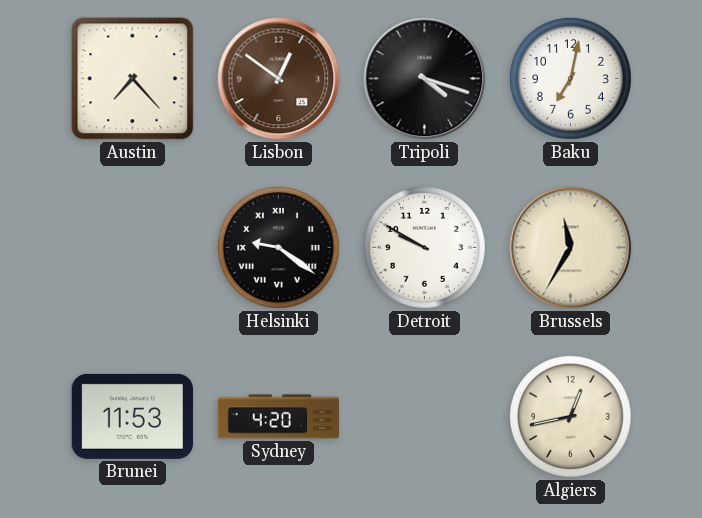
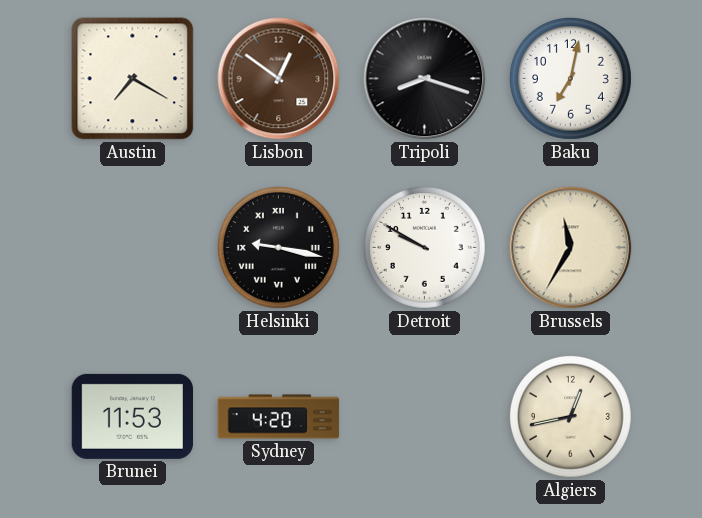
Austin: 7:23 -> 7:20
Tripoli: 4:18 -> 8:18
Helsinki: 9:21 -> 9:17
